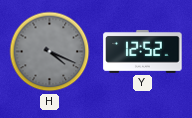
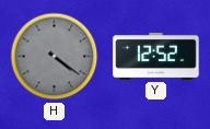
H: 4:19 -> 4:21
